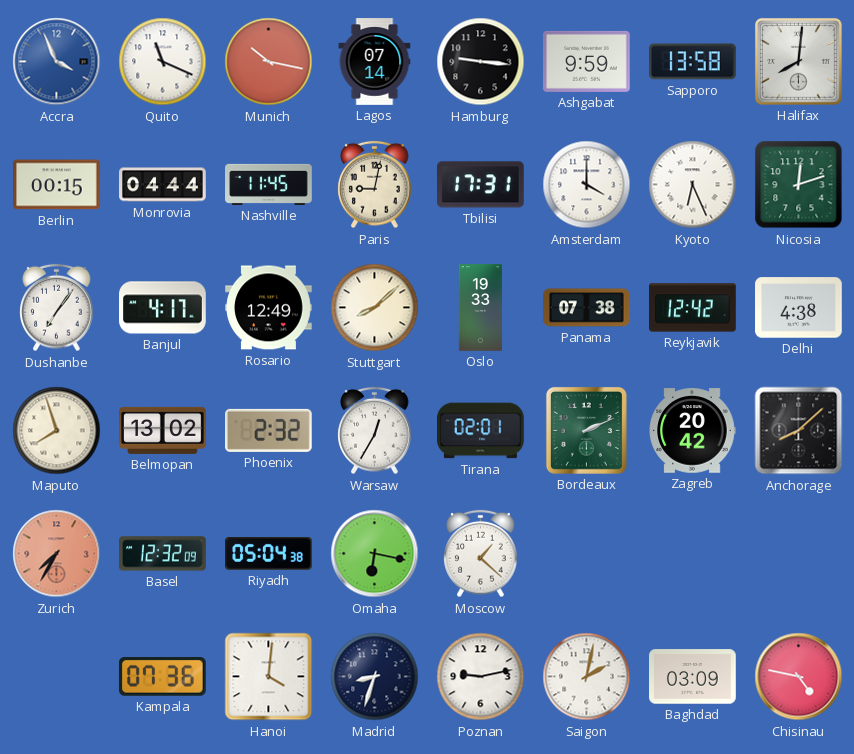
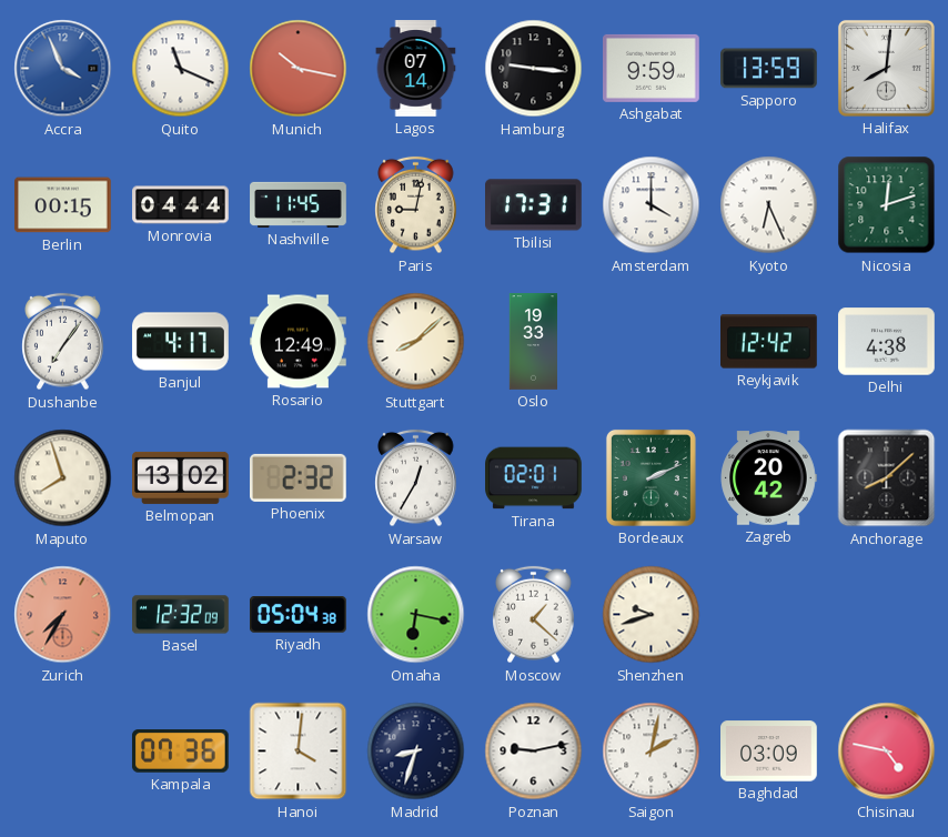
Sapporo: 13:58 -> 13:59
Panama: 07:38 -> none
Shenzhen: none -> 9:42
